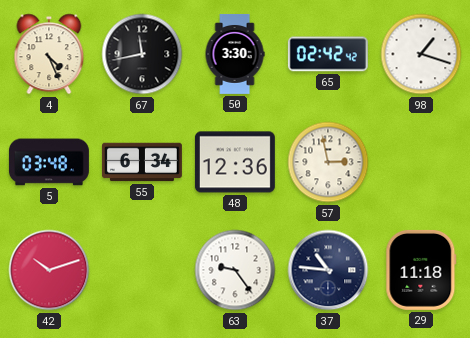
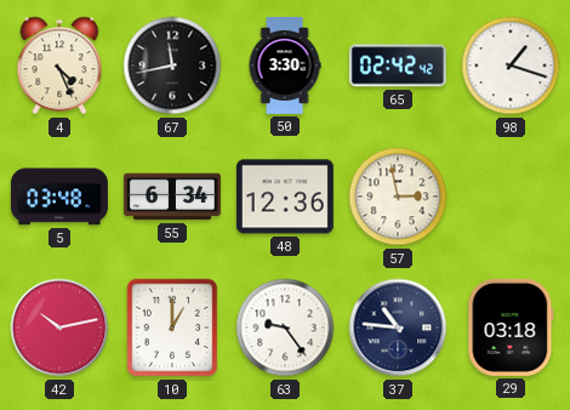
42: 10:12 -> 10:13
10: none -> 1:00
29: 11:18 -> 03:18
